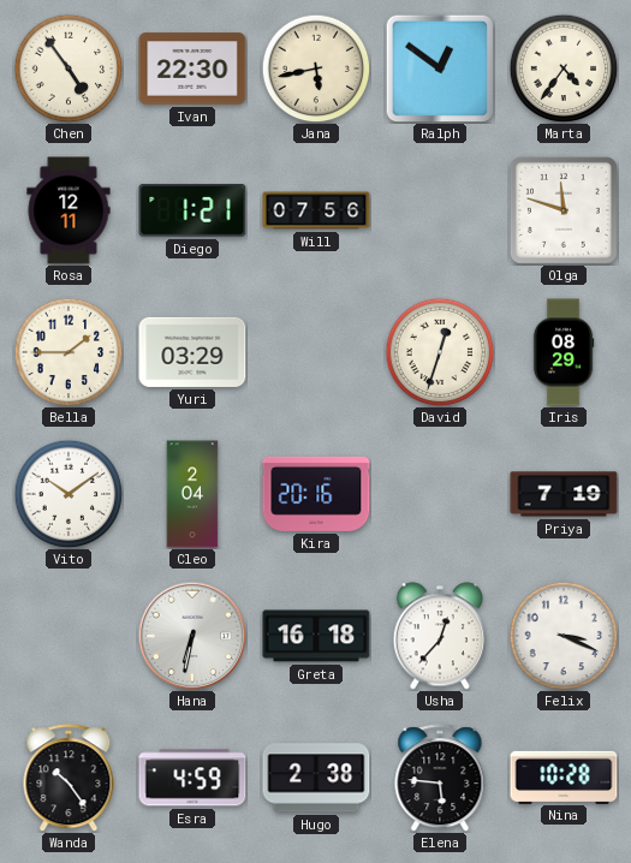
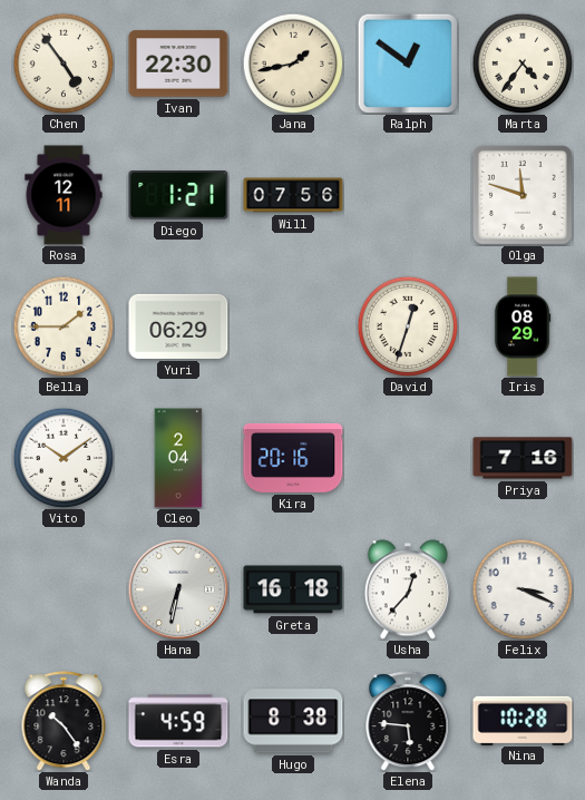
Jana: 5:43 -> 1:43
Yuri: 03:29 -> 06:29
Priya: 7:19 -> 7:16
Hugo: 2:38 -> 8:38
